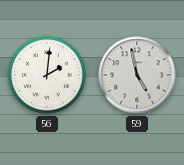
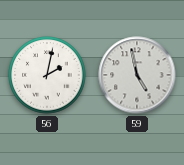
56: 2:01 -> 2:02
